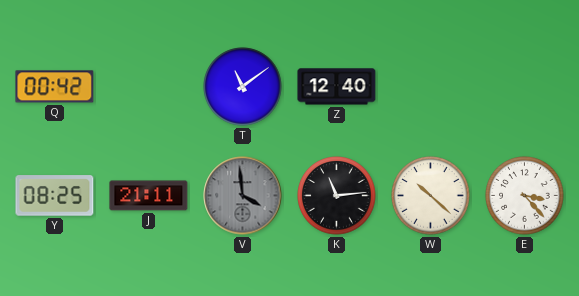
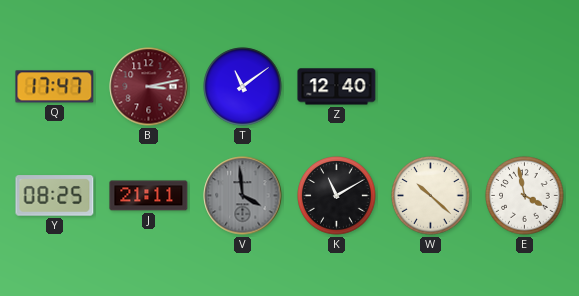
Q: 00:42 -> 17:47
B: none -> 3:13
K: 11:14 -> 11:10
E: 3:23 -> 3:58
